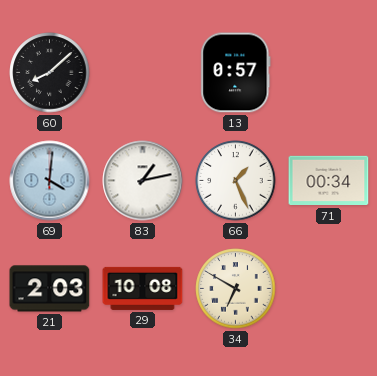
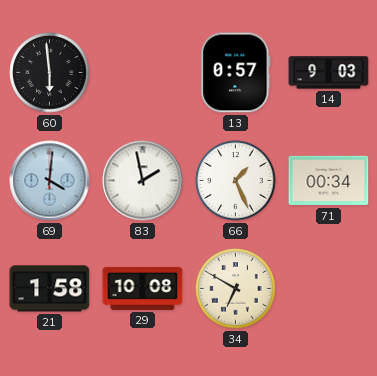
60: 8:08 -> 5:59
14: none -> 9:03
83: 1:13 -> 1:58
21: 2:03 -> 1:58
